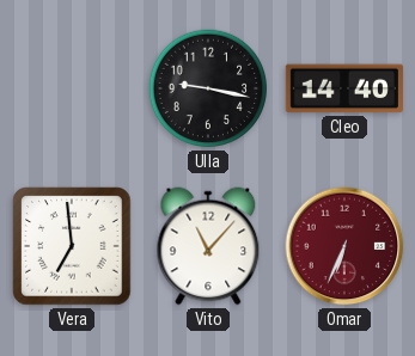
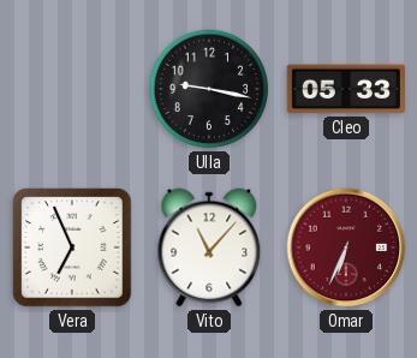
Cleo: 14:40 -> 05:33
Vera: 6:59 -> 6:56
